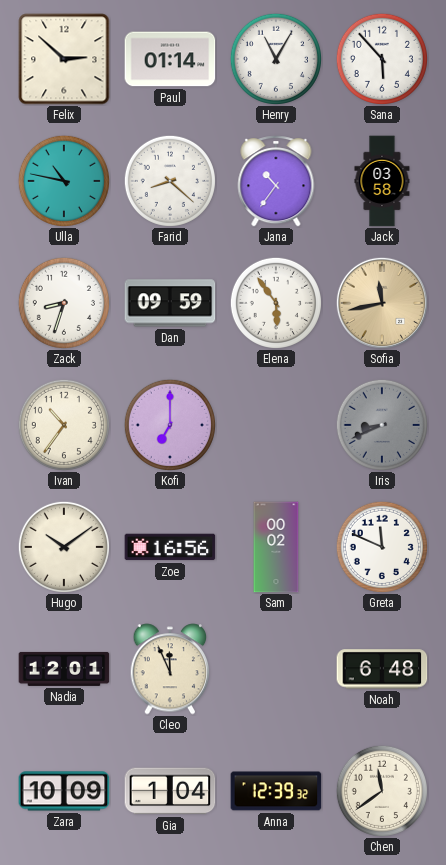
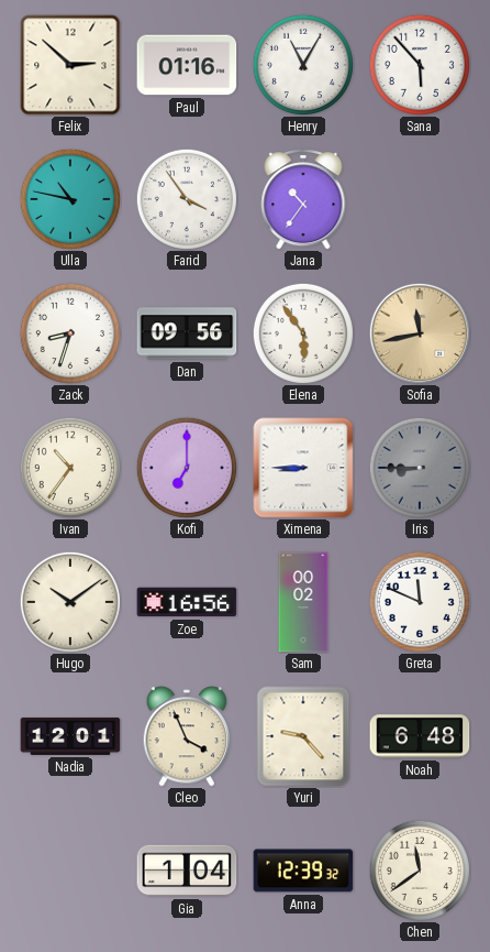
Paul: 01:14 -> 01:16
Farid: 8:22 -> 3:54
Jack: 03:58 -> none
Dan: 09:59 -> 09:56
Ximena: none -> 8:45
Iris: 8:41 -> 8:45
Cleo: 11:56 -> 3:56
Yuri: none -> 9:23
Zara: 10:09 -> none
